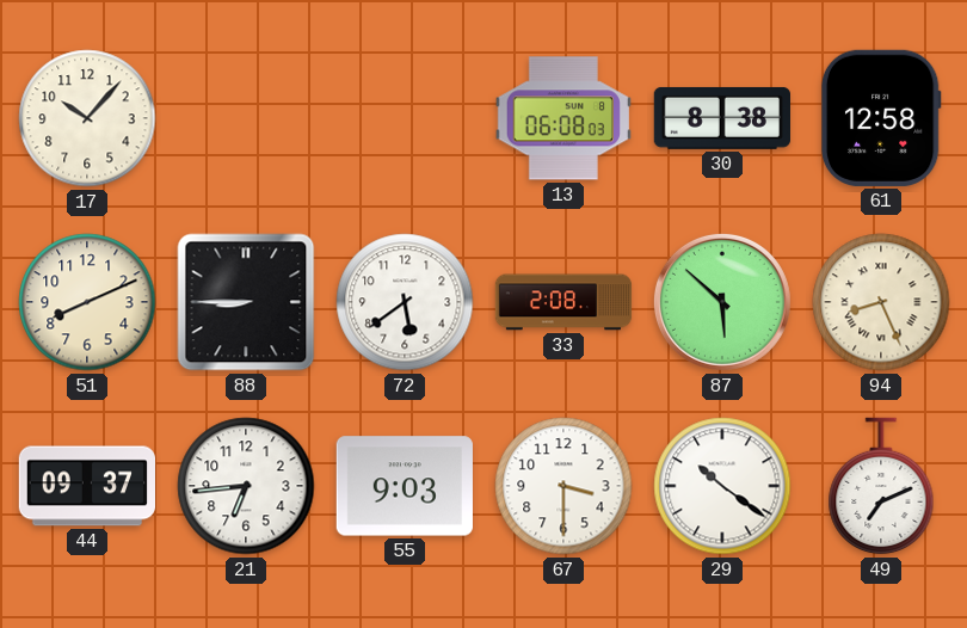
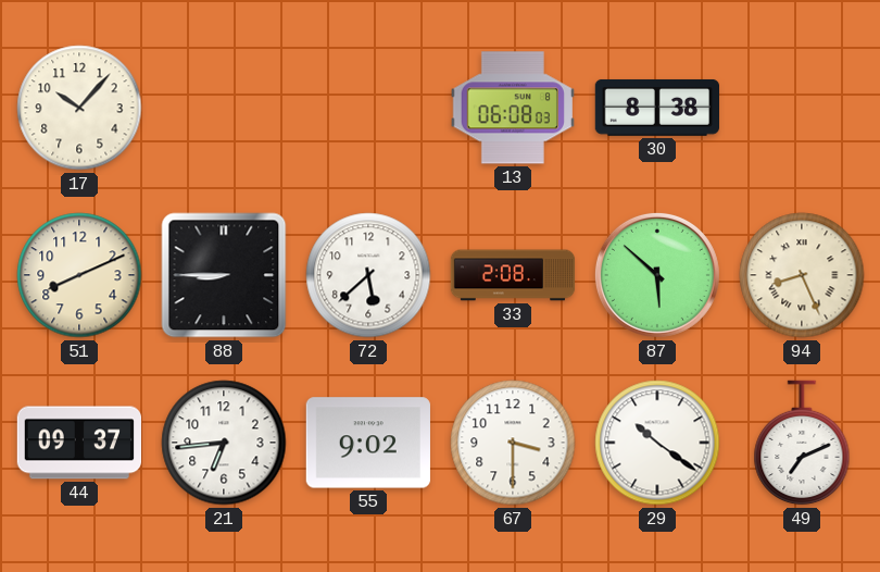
61: 12:58 -> none
72: 5:39 -> 5:38
55: 9:03 -> 9:02
